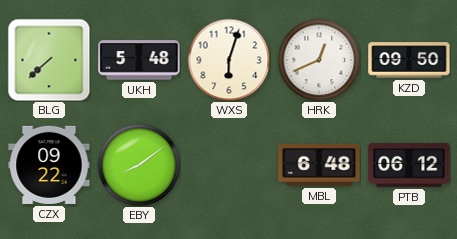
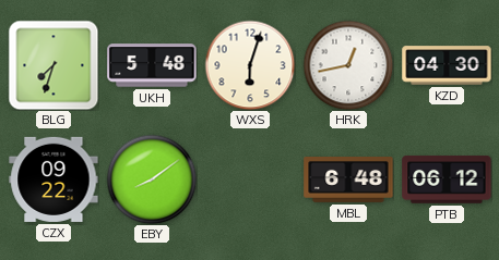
BLG: 7:38 -> 7:33
HRK: 12:41 -> 12:43
KZD: 09:50 -> 04:30
